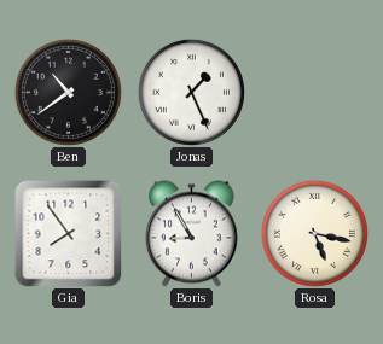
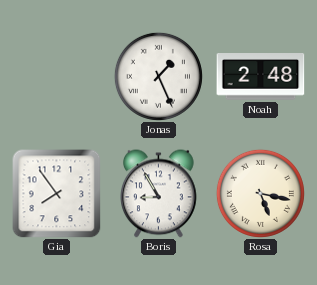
Ben: 10:39 -> none
Noah: none -> 2:48
